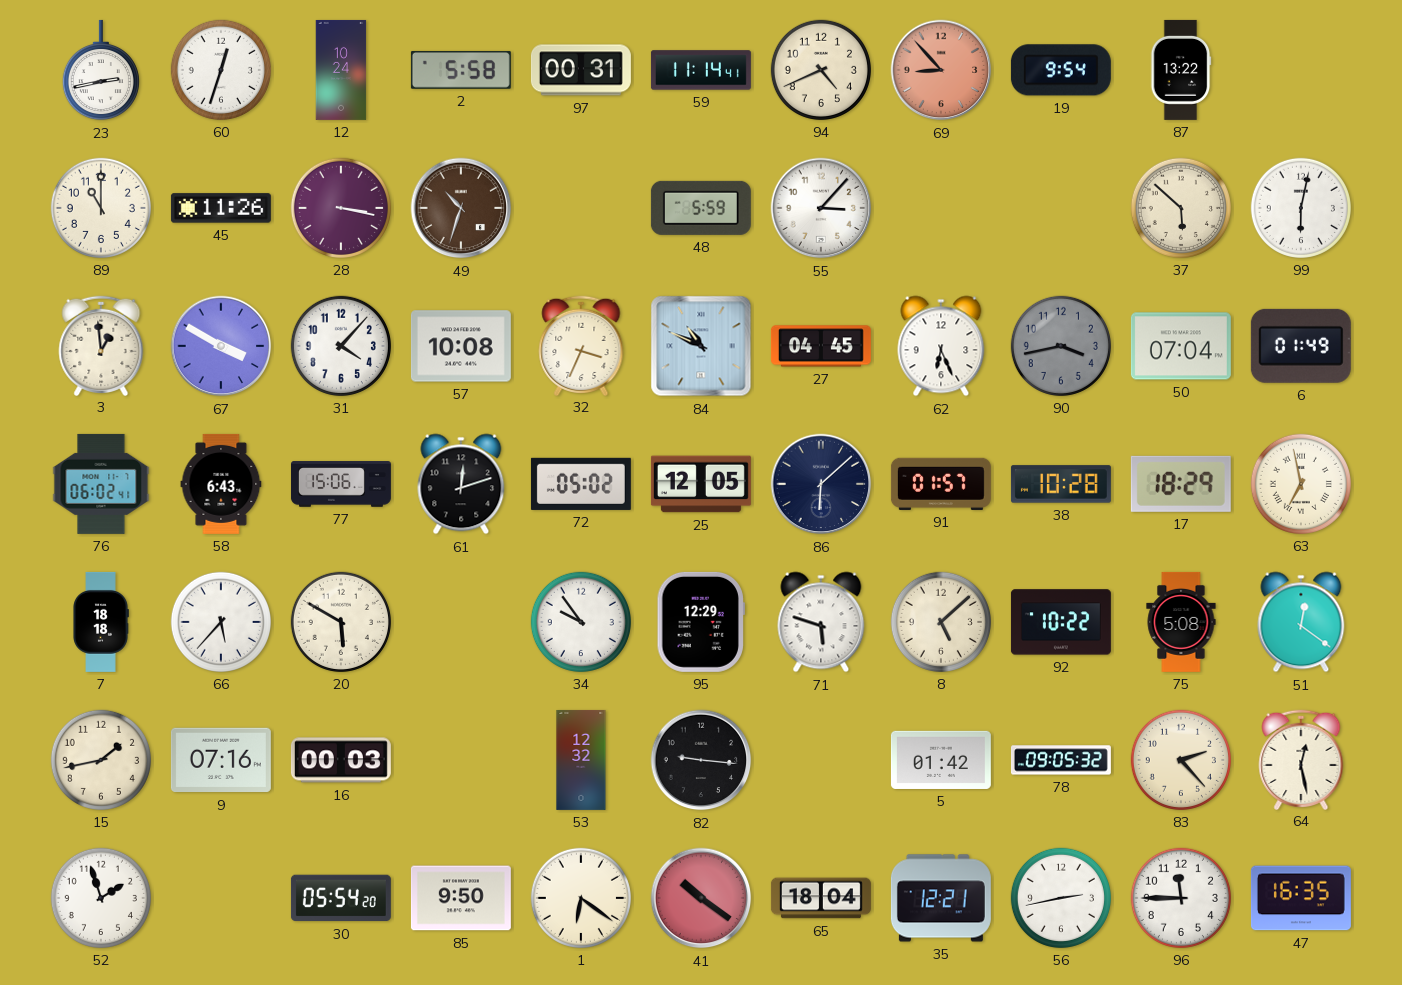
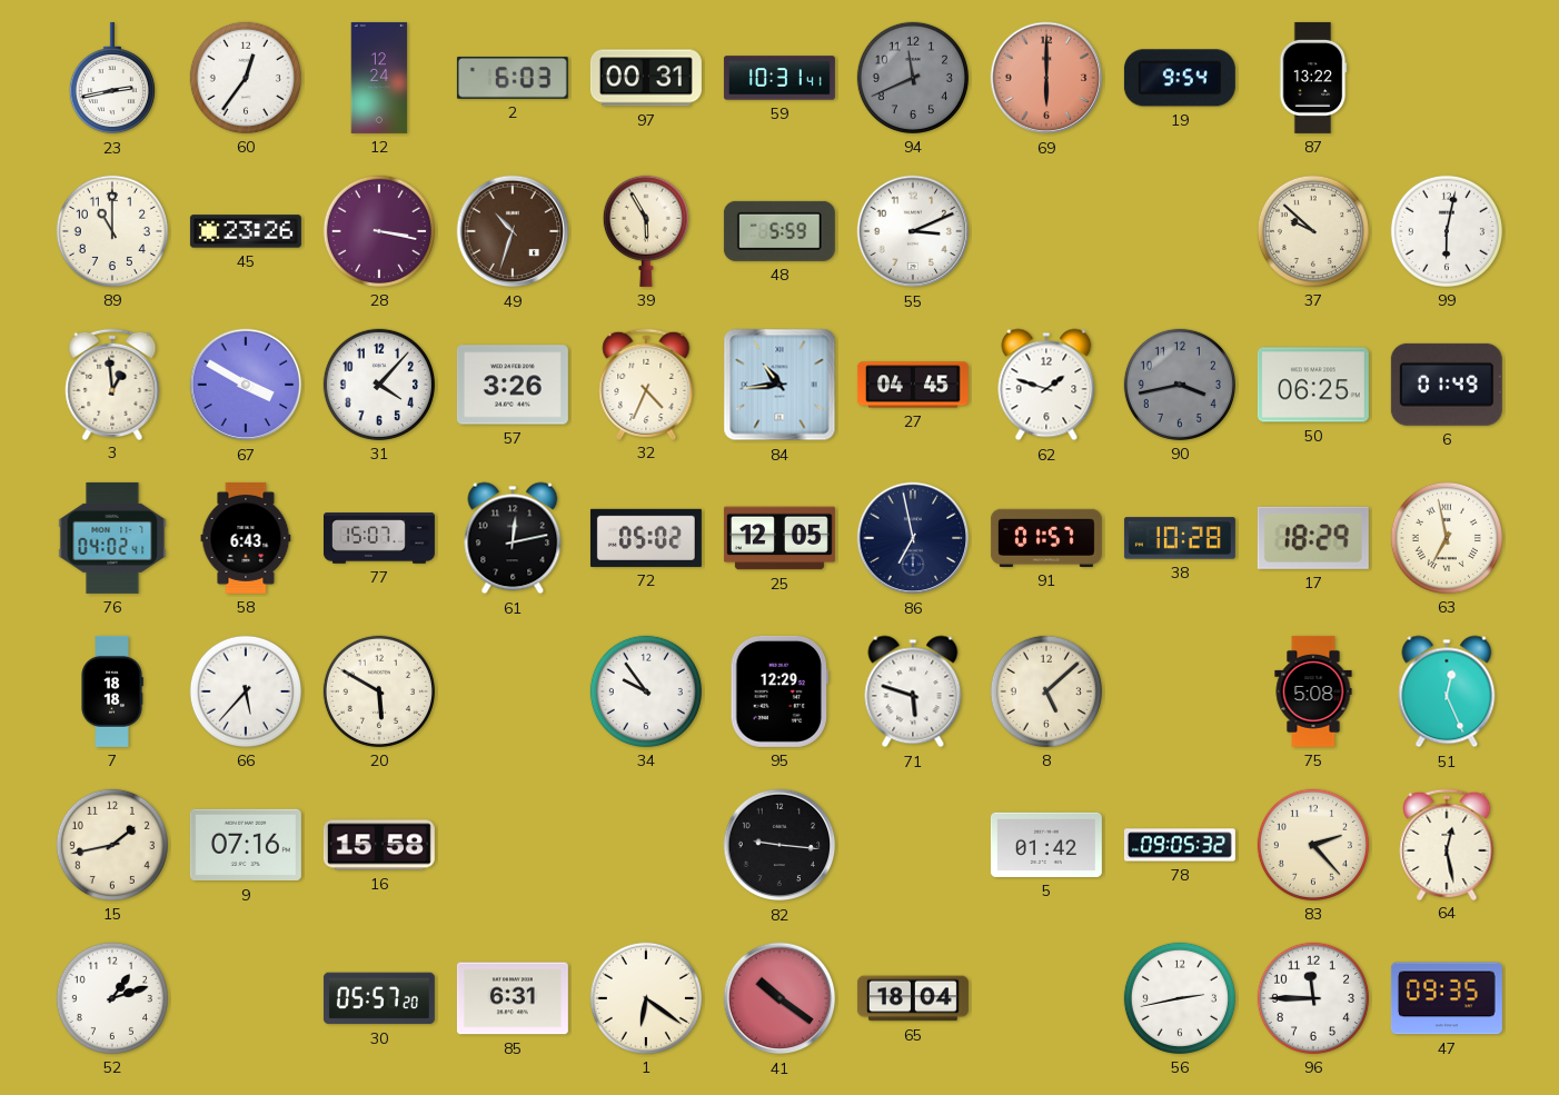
60: 12:33 -> 12:36
12: 10:24 -> 12:24
2: 5:58 -> 6:03
59: 11:14 -> 10:31
94: 4:41 -> 11:41
94 dial: cream -> grey
69: 8:53 -> 6:00
45: 11:26 -> 23:26
39: none -> 5:55
55: 3:07 -> 3:11
37: 5:52 -> 9:52
57: 10:08 -> 3:26
32: 3:34 -> 4:34
84: 10:49 -> 10:44
62: 6:26 -> 1:48
50: 07:04 -> 06:25
76: 06:02 -> 04:02
77: 15:06 -> 15:07
61: 12:12 -> 12:13
86: 6:08 -> 6:58
92: 10:22 -> none
51: 12:21 -> 12:26
16: 00:03 -> 15:58
53: 12:32 -> none
52: 1:57 -> 1:12
30: 05:54 -> 05:57
85: 9:50 -> 6:31
35: 12:21 -> none
47: 16:35 -> 09:35
